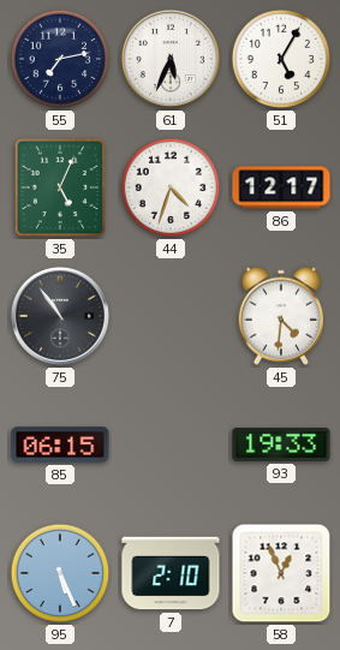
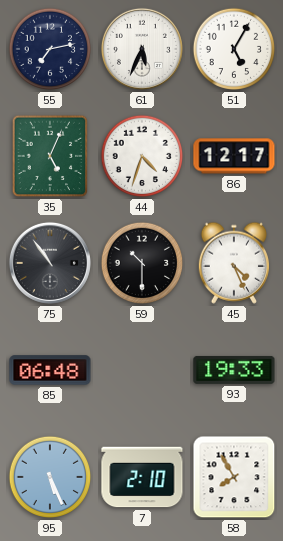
59: none -> 10:30
45: 4:31 -> 4:26
85: 06:15 -> 06:48
58: 12:56 -> 7:55
